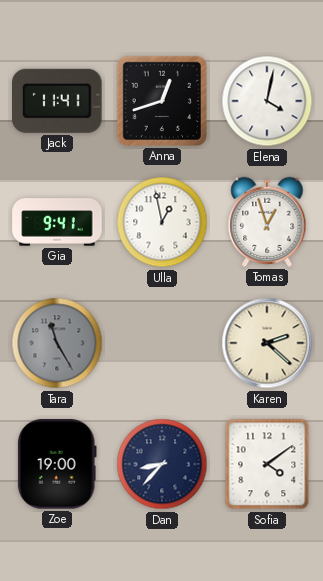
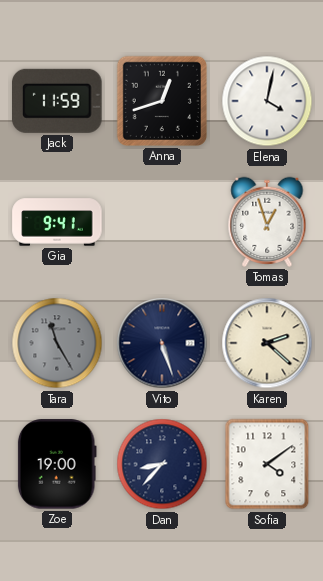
Jack: 11:41 -> 11:59
Ulla: 12:58 -> none
Vito: none -> 5:27
